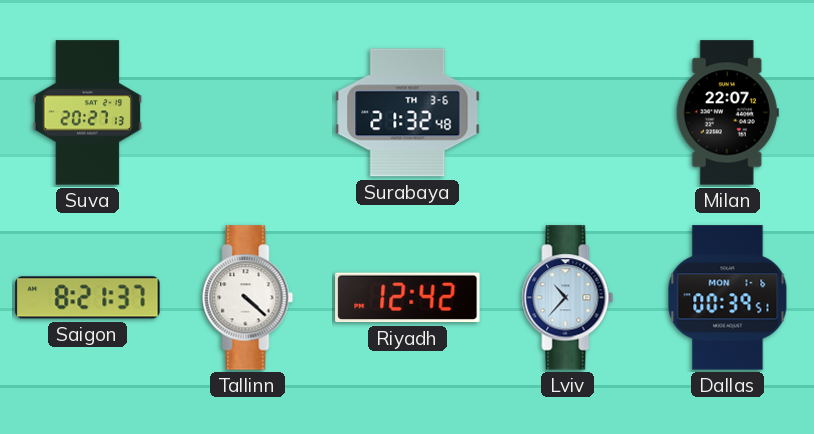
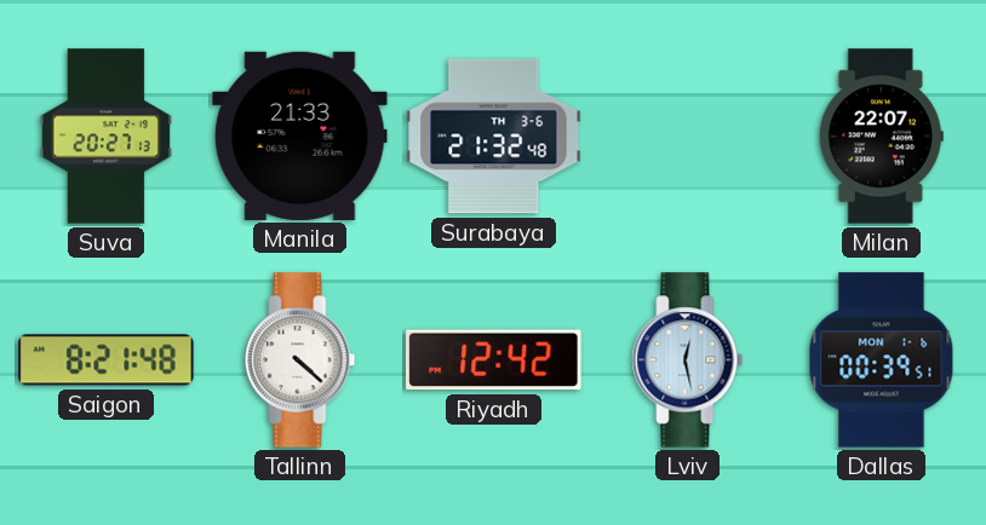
Manila: none -> 21:33
Saigon: 8:21:37 -> 8:21:48
Lviv: 10:37 -> 12:28
